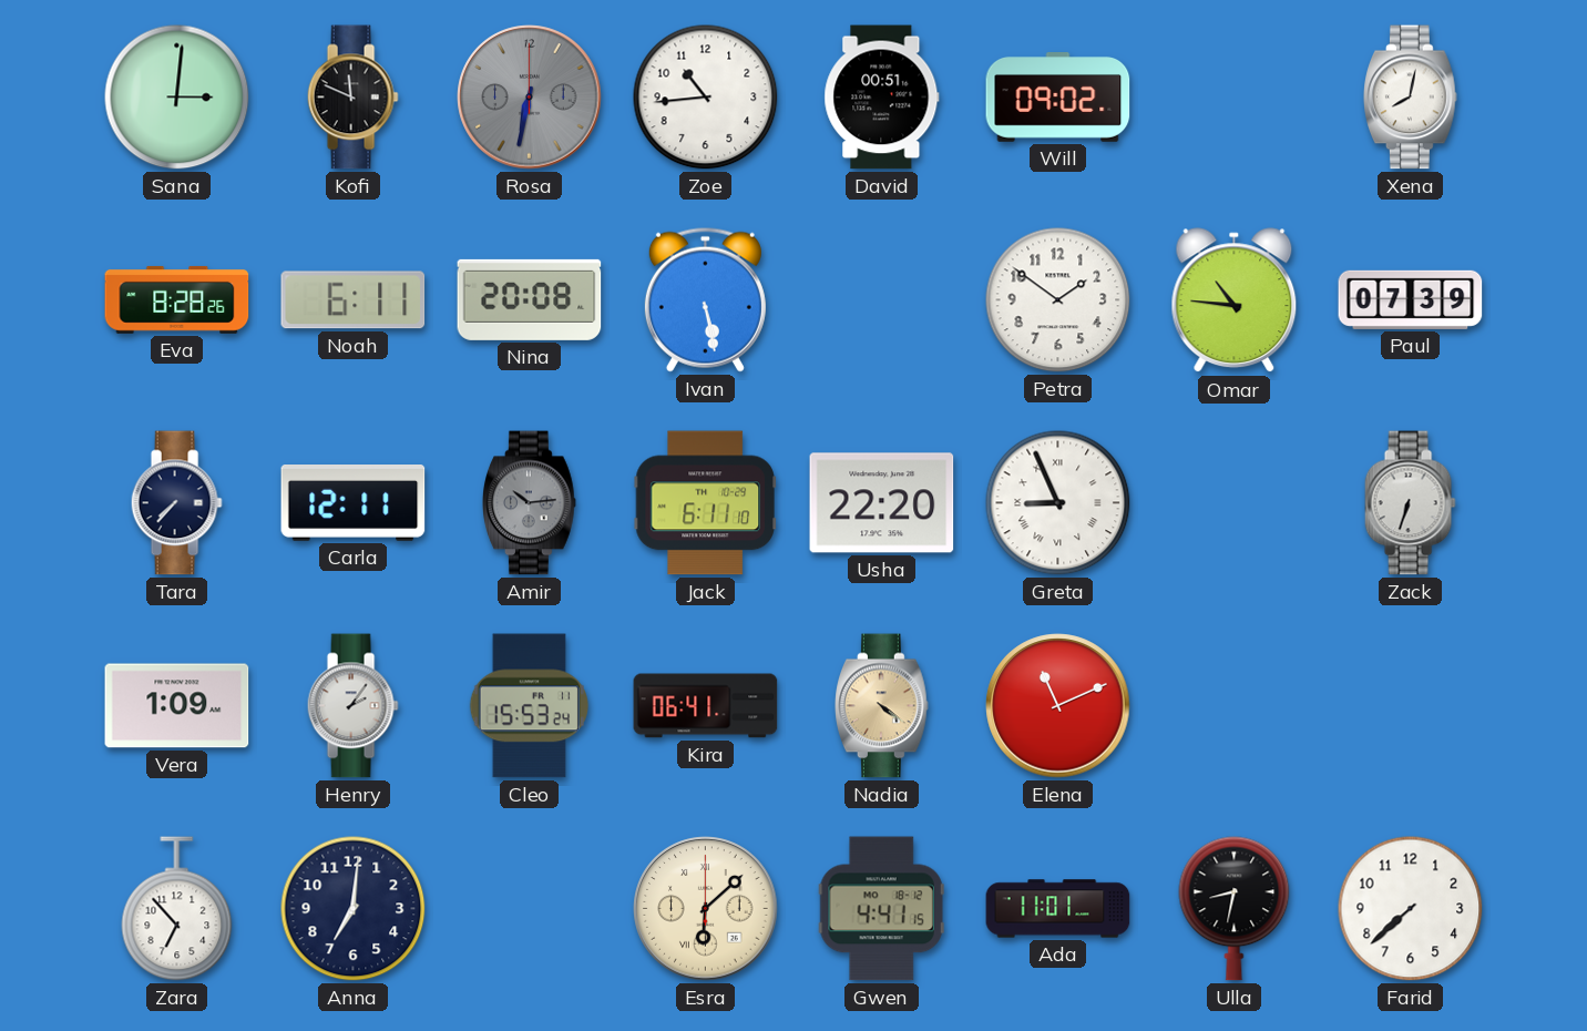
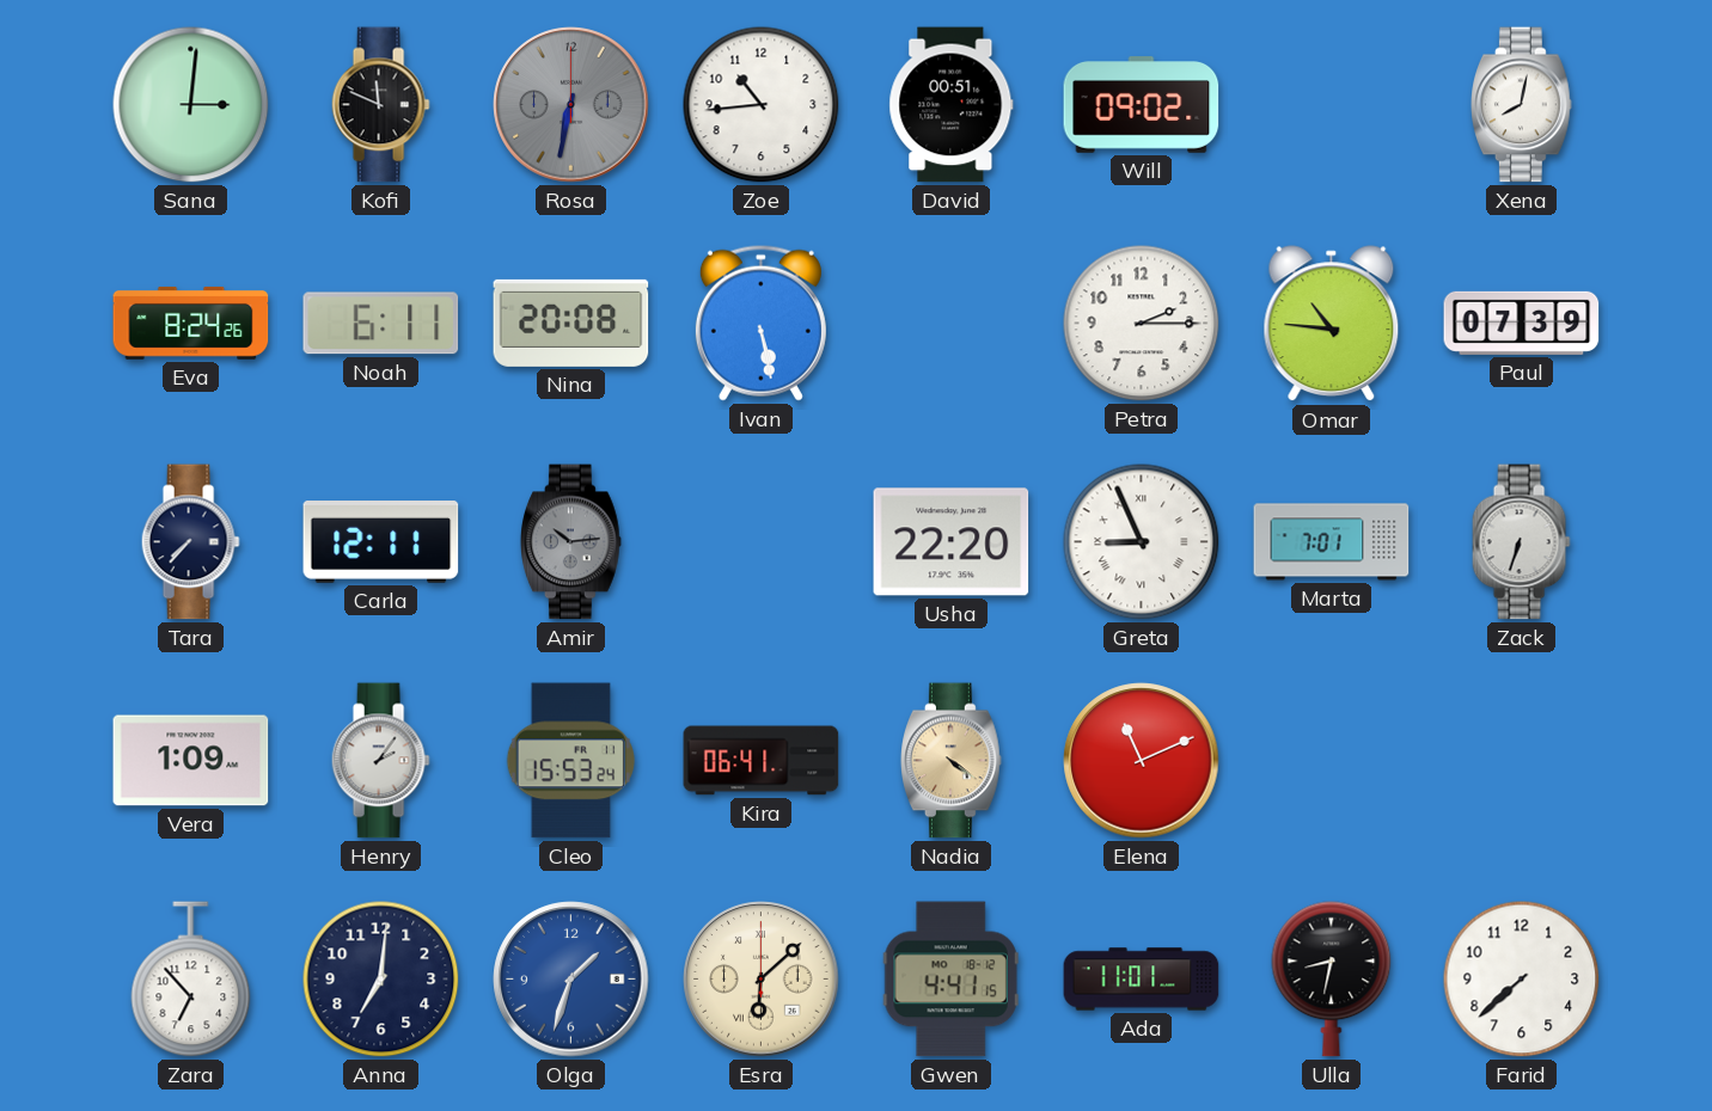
Eva: 8:28 -> 8:24
Petra: 1:51 -> 2:15
Jack: 6:11 -> none
Marta: none -> 7:01
Olga: none -> 1:33
